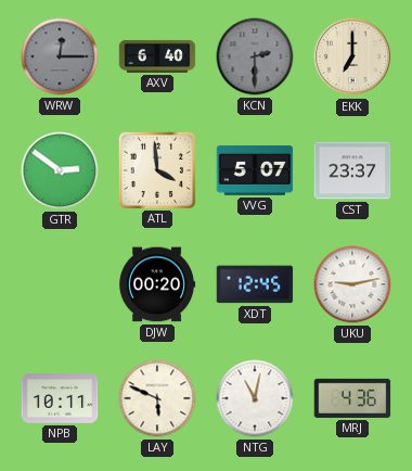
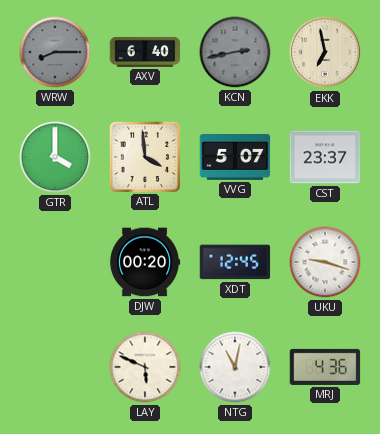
WRW: 12:15 -> 8:15
KCN: 2:30 -> 2:43
EKK: 7:00 -> 6:58
GTR: 2:51 -> 4:00
UKU: 9:13 -> 9:18
NPB: 10:11 -> none
